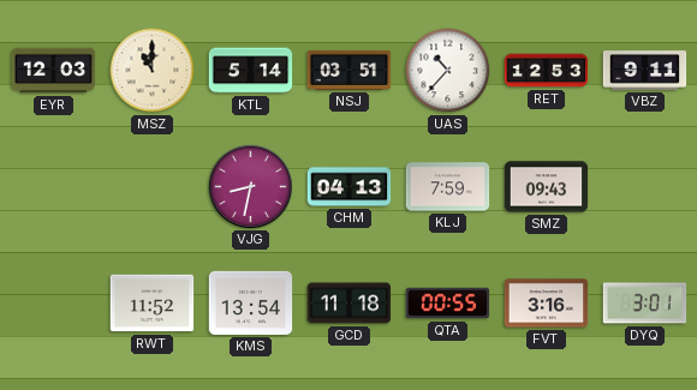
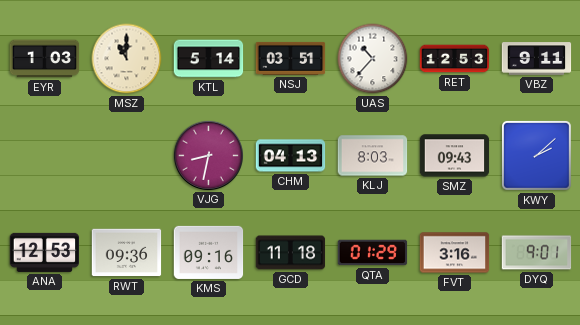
EYR: 12:03 -> 1:03
KLJ: 7:59 -> 8:03
KWY: none -> 2:08
ANA: none -> 12:53
RWT: 11:52 -> 09:36
KMS: 13:54 -> 09:16
QTA: 00:55 -> 01:29
DYQ: 3:01 -> 9:01
